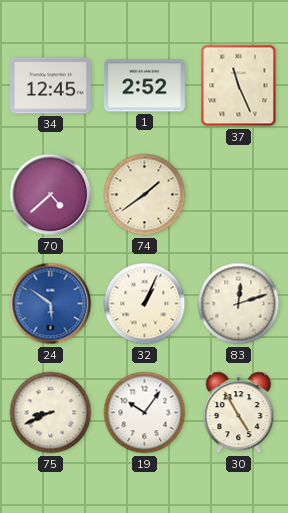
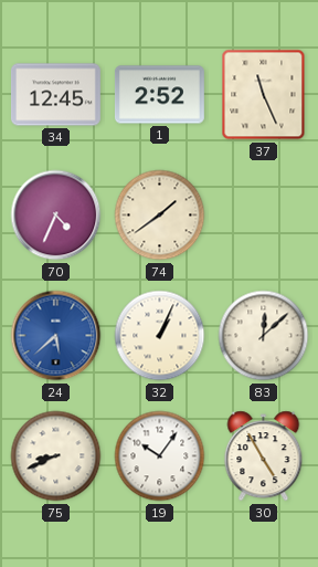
70: 4:38 -> 4:34
24: 5:51 -> 5:38
83: 12:12 -> 12:08
